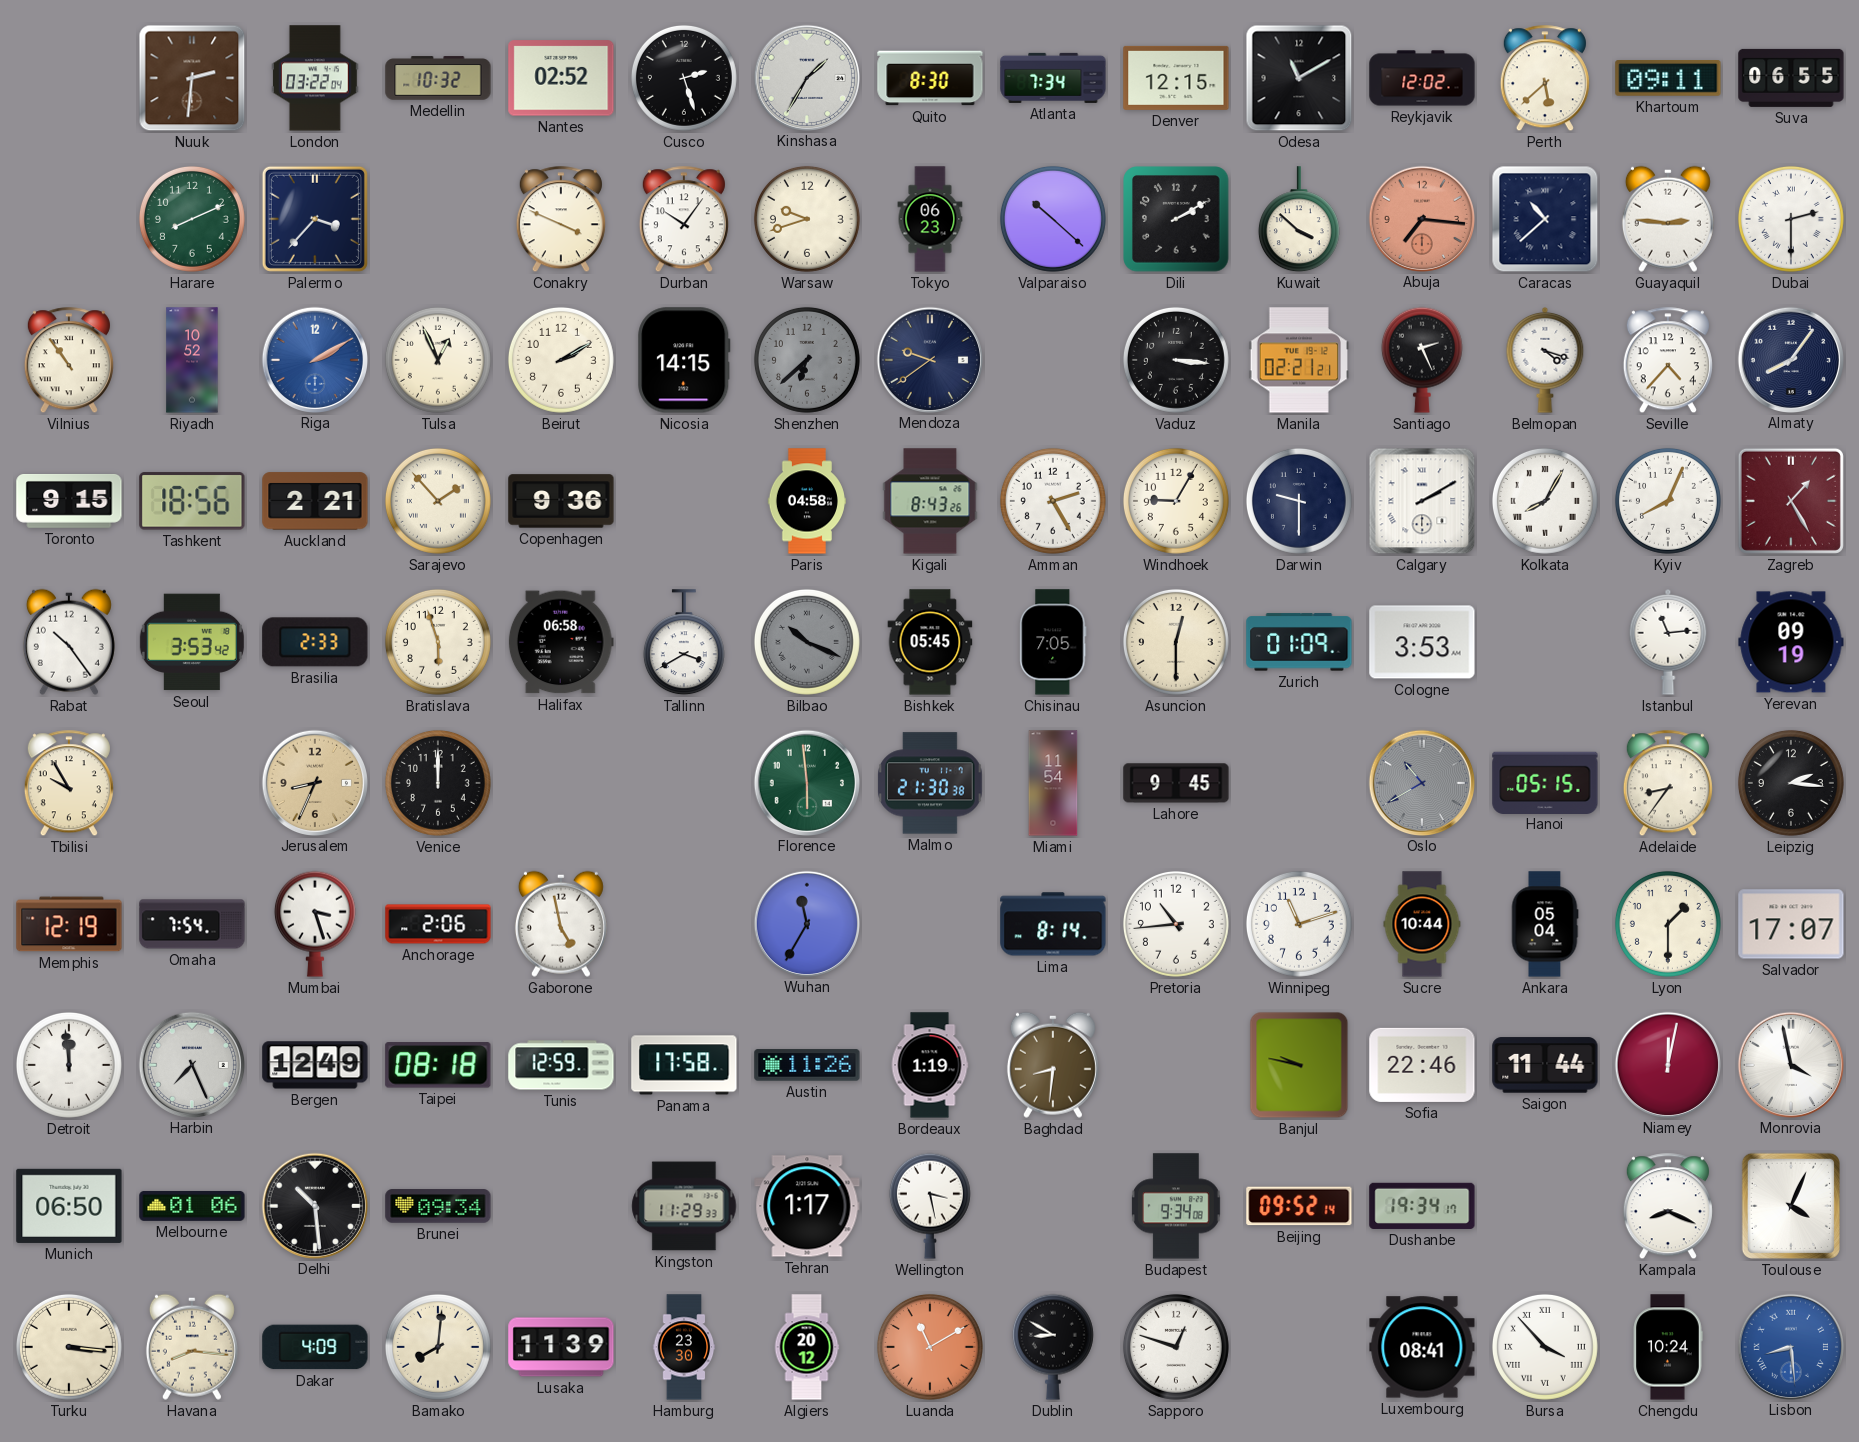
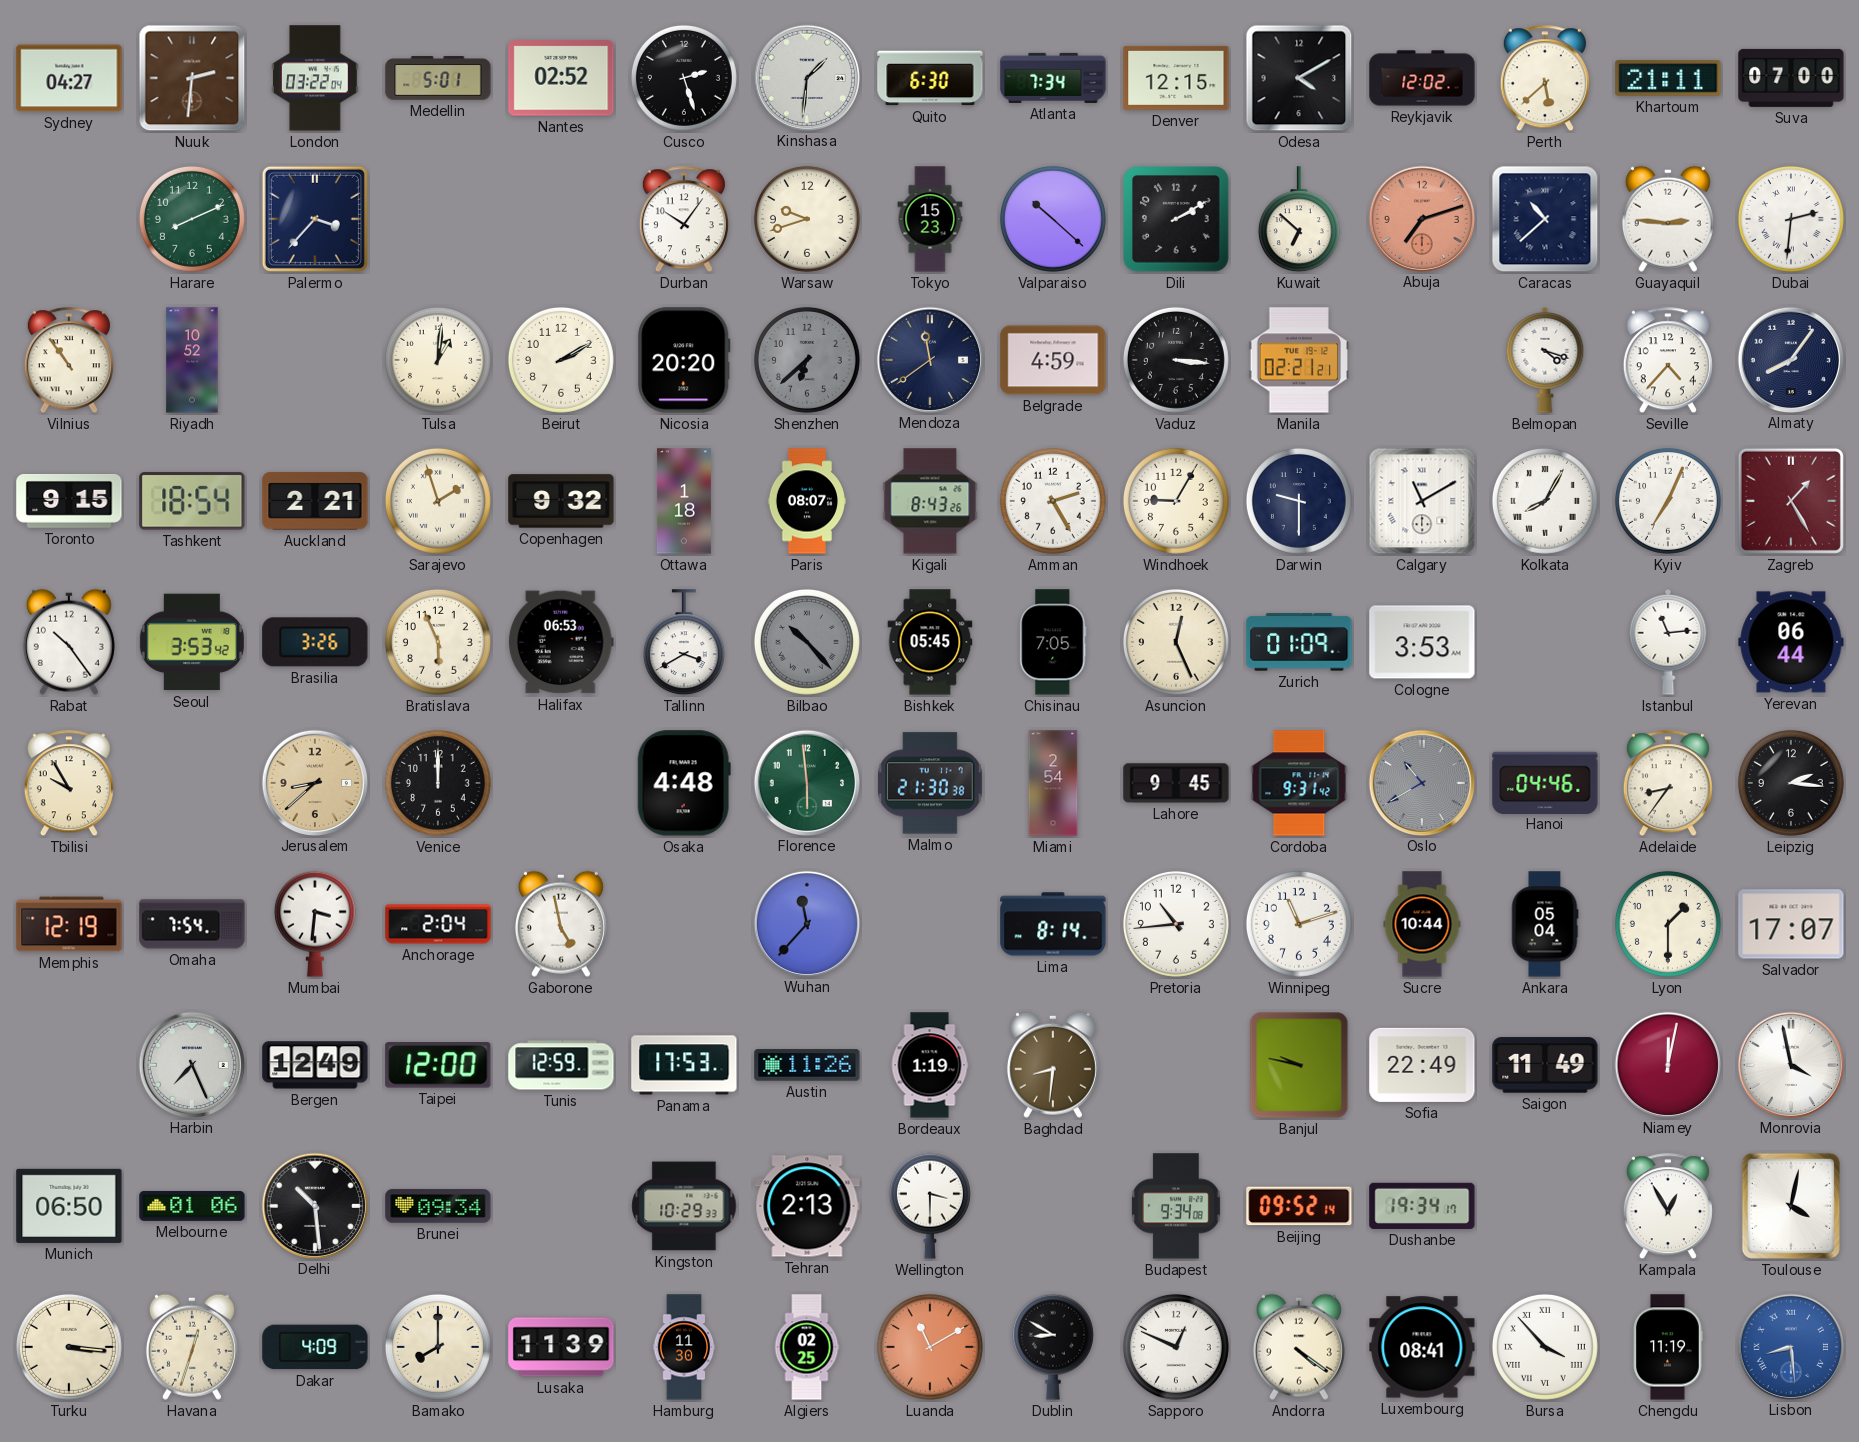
Sydney: none -> 04:27
Medellin: 10:32 -> 5:01
Kinshasa: 1:35 -> 1:31
Quito: 8:30 -> 6:30
Odesa: 11:10 -> 4:10
Khartoum: 09:11 -> 21:11
Suva: 06:55 -> 07:00
Conakry: 3:49 -> none
Tokyo: 06:23 -> 15:23
Kuwait: 3:52 -> 6:52
Abuja: 7:16 -> 7:12
Dubai: 2:30 -> 2:31
Riga: 2:10 -> none
Tulsa: 12:56 -> 1:01
Nicosia: 14:15 -> 20:20
Mendoza: 9:39 -> 11:39
Belgrade: none -> 4:59
Santiago: 2:26 -> none
Tashkent: 18:56 -> 18:54
Sarajevo: 1:53 -> 1:57
Copenhagen: 9:36 -> 9:32
Ottawa: none -> 1:18
Paris: 04:58 -> 08:07
Calgary: 2:10 -> 11:10
Kyiv: 8:04 -> 7:04
Brasilia: 2:33 -> 3:26
Bratislava: 5:57 -> 5:56
Halifax: 06:58 -> 06:53
Bilbao: 10:19 -> 10:23
Asuncion: 12:30 -> 12:26
Yerevan: 09:19 -> 06:44
Jerusalem: 8:34 -> 8:38
Osaka: none -> 4:48
Miami: 11:54 -> 2:54
Cordoba: none -> 9:31
Hanoi: 05:15 -> 04:46
Mumbai: 3:27 -> 3:31
Anchorage: 2:06 -> 2:04
Wuhan: 11:35 -> 11:37
Detroit: 11:59 -> none
Taipei: 08:18 -> 12:00
Panama: 17:58 -> 17:53
Sofia: 22:46 -> 22:49
Saigon: 11:44 -> 11:49
Kingston: 11:29 -> 10:29
Tehran: 1:17 -> 2:13
Wellington: 3:28 -> 3:30
Kampala: 8:19 -> 12:55
Toulouse: 4:04 -> 4:02
Havana: 8:16 -> 12:33
Bamako: 8:01 -> 8:00
Hamburg: 23:30 -> 11:30
Algiers: 20:12 -> 02:25
Sapporo: 12:48 -> 12:49
Andorra: none -> 4:21
Chengdu: 10:24 -> 11:19
